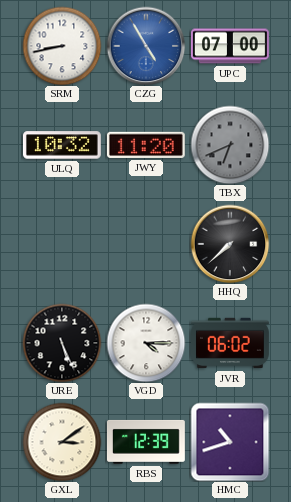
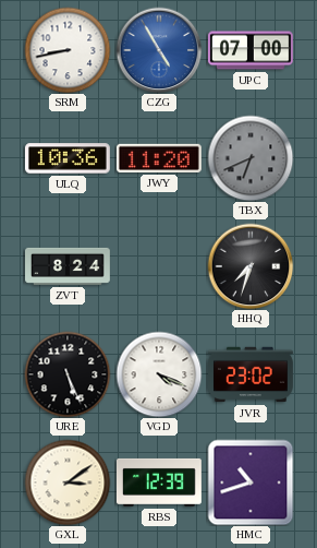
ULQ: 10:32 -> 10:36
ZVT: none -> 8:24
HHQ: 7:38 -> 7:33
VGD: 4:15 -> 4:19
JVR: 06:02 -> 23:02
